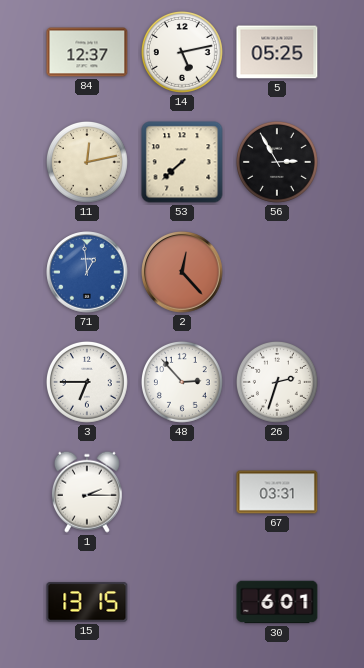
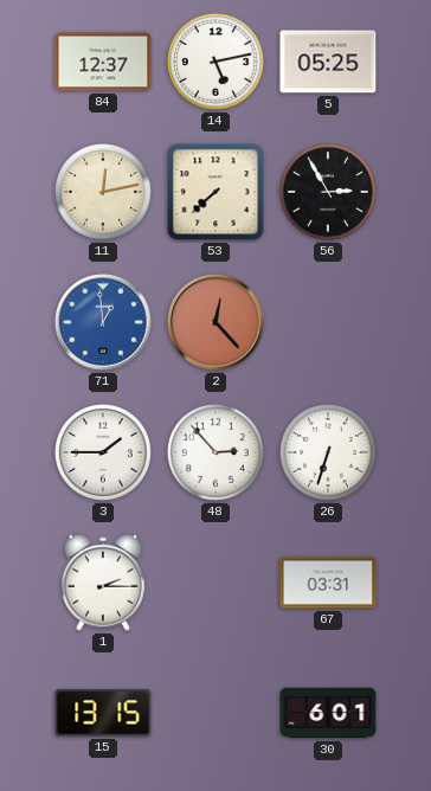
3: 6:45 -> 1:45
26: 2:33 -> 6:33
